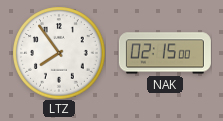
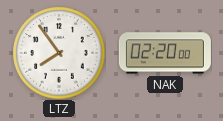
NAK: 02:15 -> 02:20
